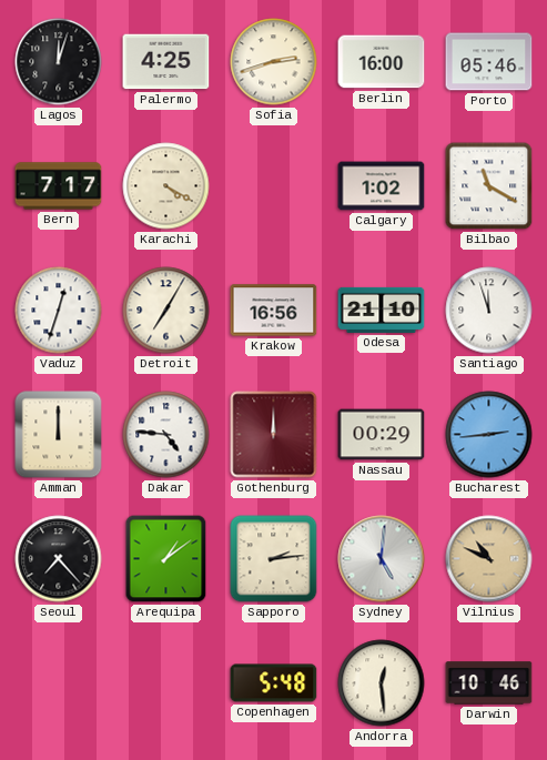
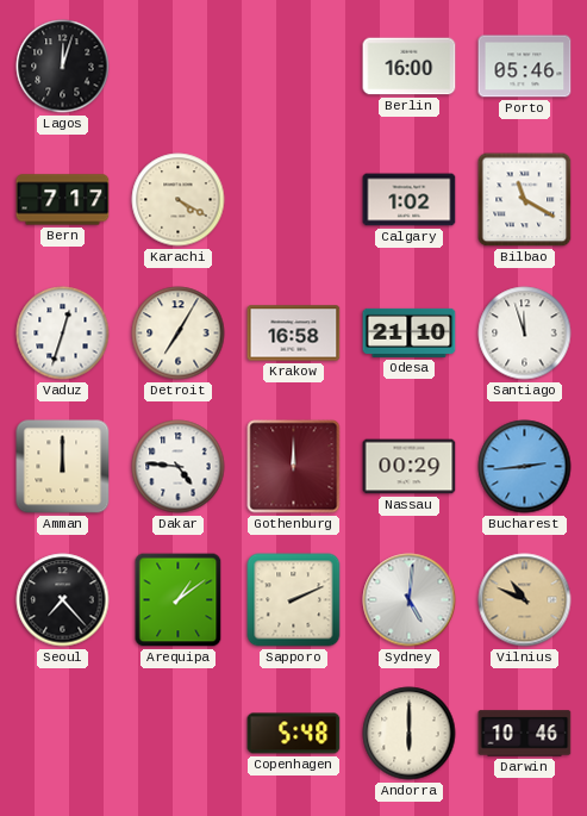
Palermo: 4:25 -> none
Sofia: 2:42 -> none
Krakow: 16:56 -> 16:58
Sapporo: 2:14 -> 2:11
Andorra: 12:29 -> 6:00
